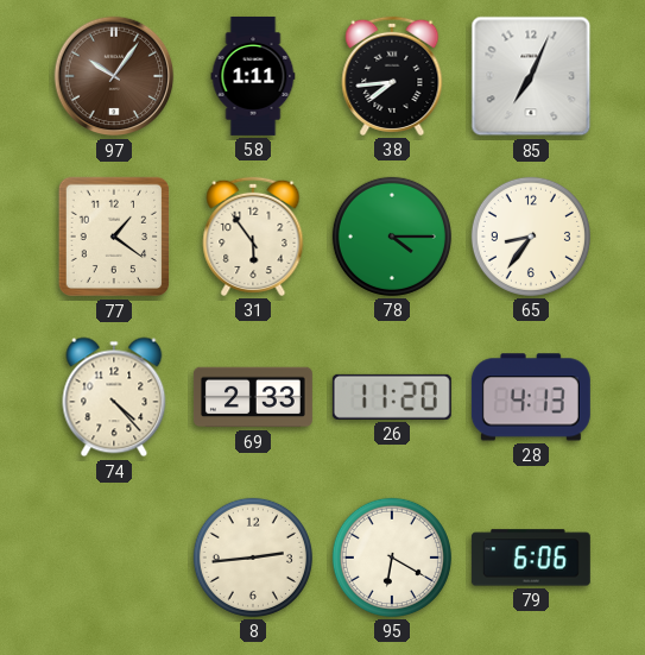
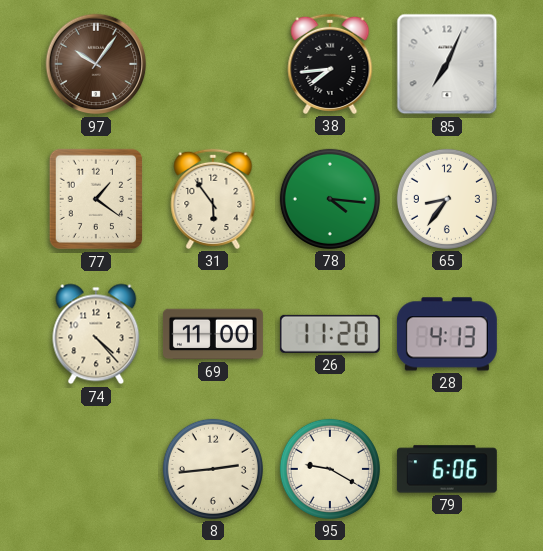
58: 1:11 -> none
78: 4:15 -> 4:16
69: 2:33 -> 11:00
95: 6:20 -> 9:20
